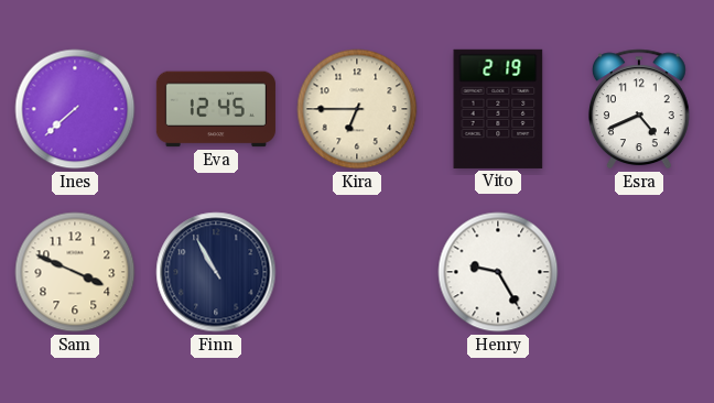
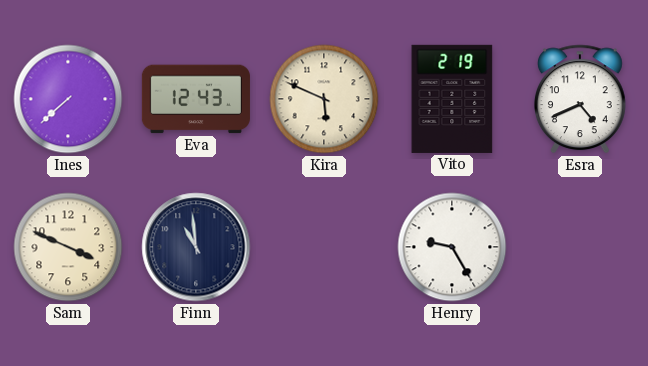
Eva: 12:45 -> 12:43
Kira: 6:45 -> 5:49
Finn: 10:55 -> 10:59
